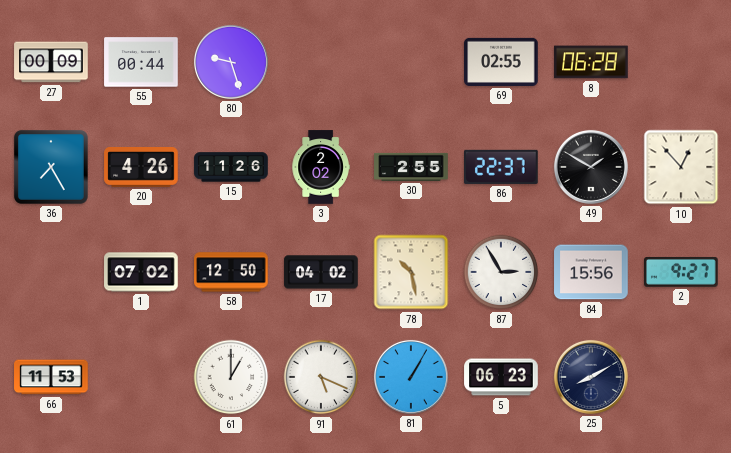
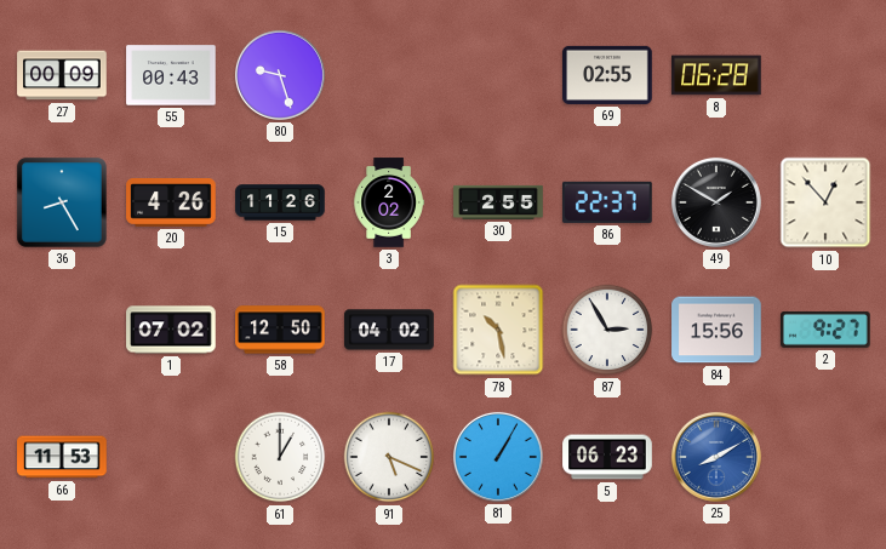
55: 00:44 -> 00:43
36: 7:25 -> 8:25
25 dial: navy -> blue
